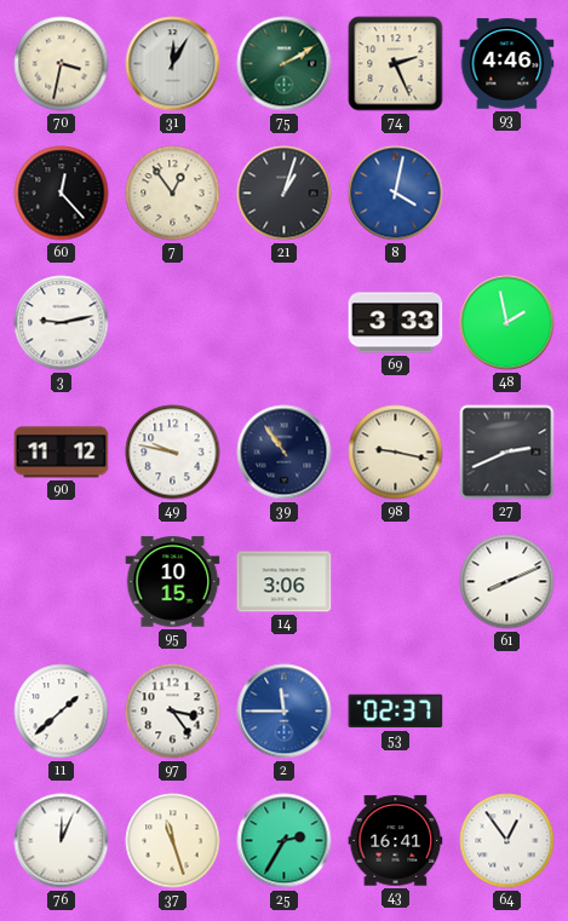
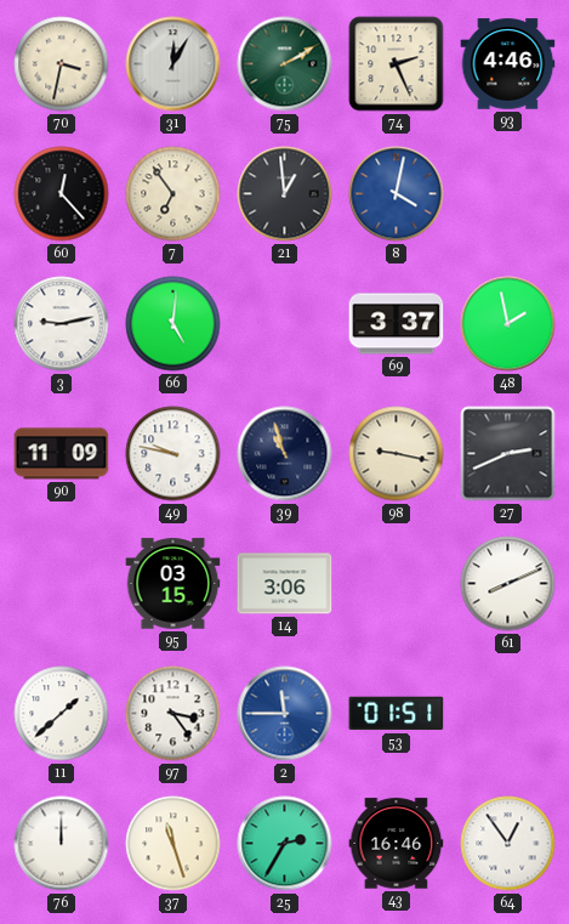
7: 12:54 -> 6:54
21: 1:03 -> 12:59
66: none -> 5:01
69: 3:33 -> 3:37
90: 11:12 -> 11:09
39: 10:54 -> 10:57
95: 10:15 -> 03:15
53: 02:37 -> 01:51
76: 12:04 -> 12:00
43: 16:41 -> 16:46
